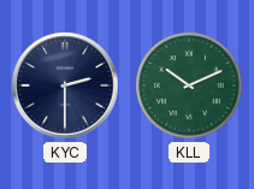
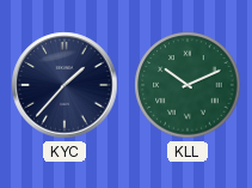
KYC: 2:30 -> 1:37
